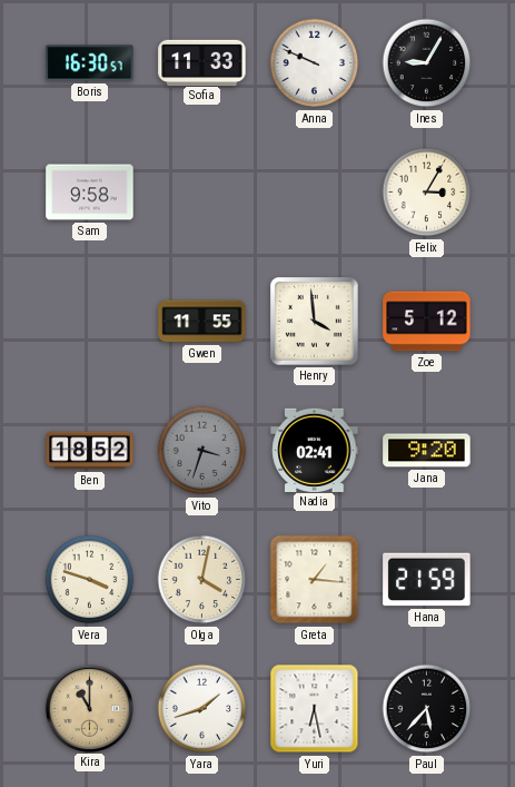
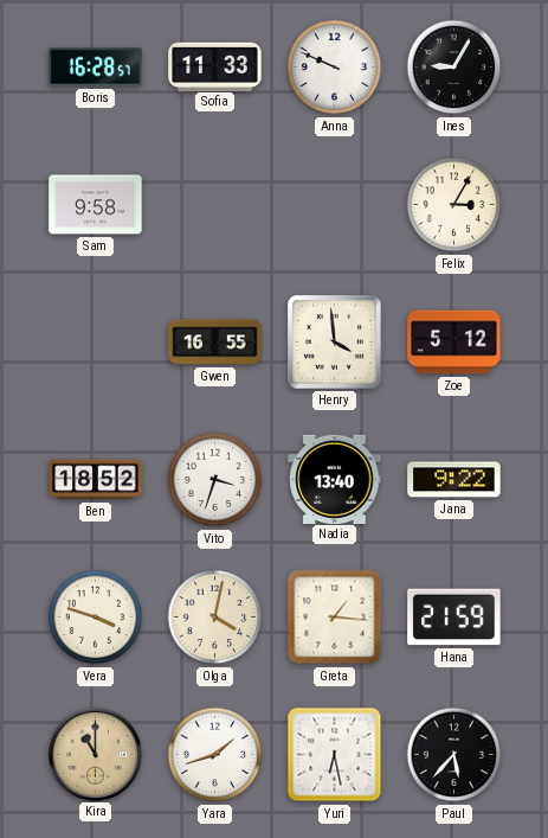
Boris: 16:30 -> 16:28
Gwen: 11:55 -> 16:55
Vito dial: grey -> white
Nadia: 02:41 -> 13:40
Jana: 9:20 -> 9:22
